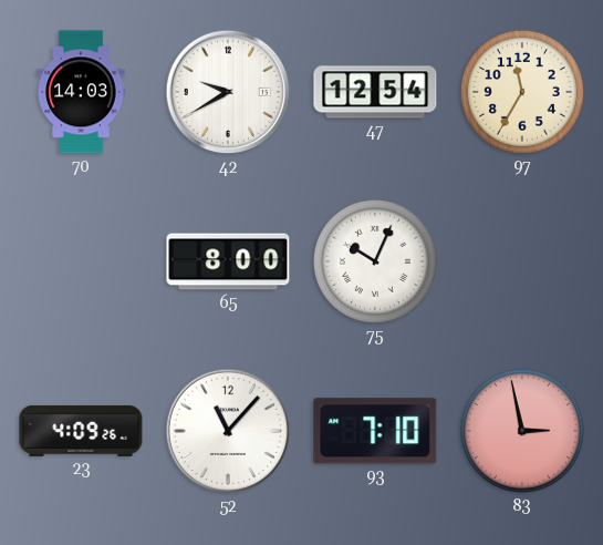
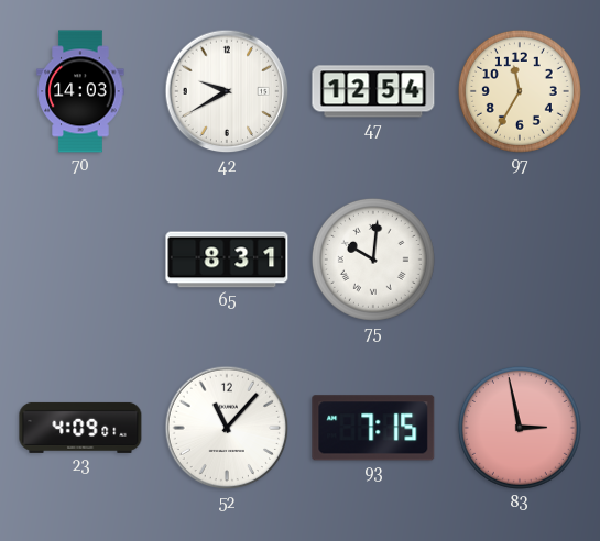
65: 8:00 -> 8:31
75: 10:04 -> 10:01
23: 4:09:26 -> 4:09:01
93: 7:10 -> 7:15
